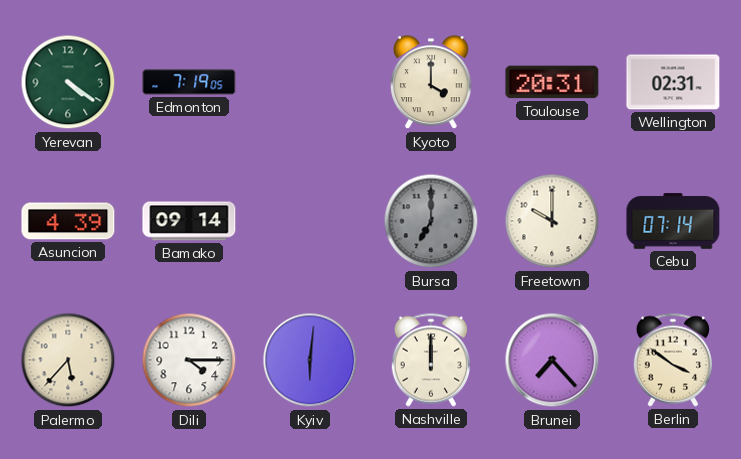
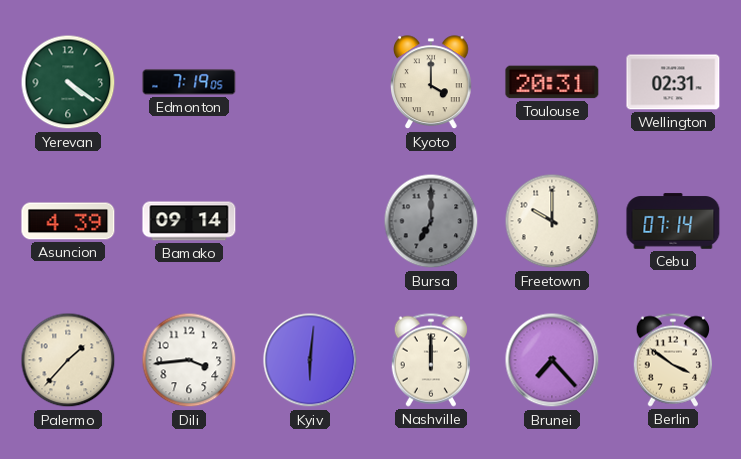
Palermo: 5:37 -> 1:37
Dili: 4:15 -> 3:44
